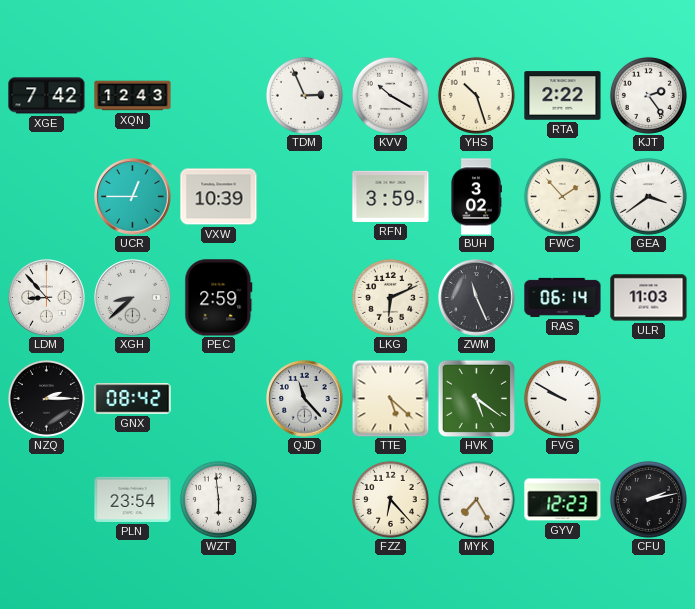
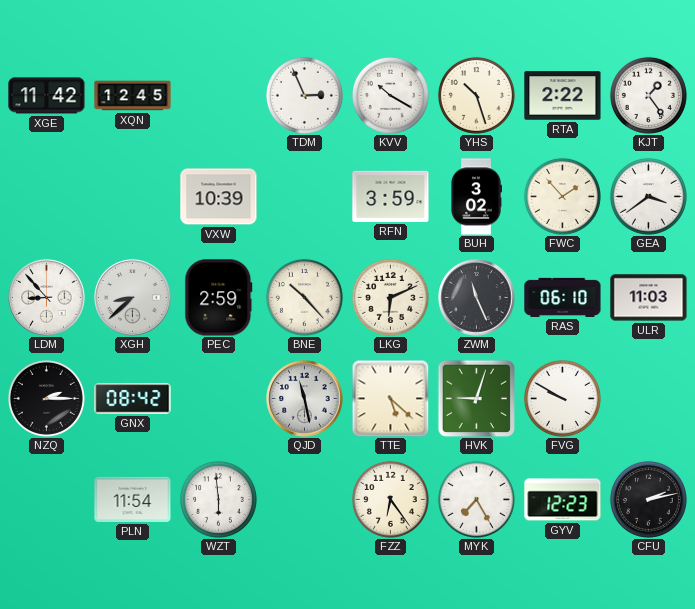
XGE: 7:42 -> 11:42
XQN: 12:43 -> 12:45
KJT: 2:24 -> 1:24
UCR: 12:45 -> none
BNE: none -> 10:23
RAS: 06:14 -> 06:10
QJD: 11:23 -> 11:28
HVK: 5:21 -> 9:03
PLN: 23:54 -> 11:54
FZZ: 6:23 -> 6:24
